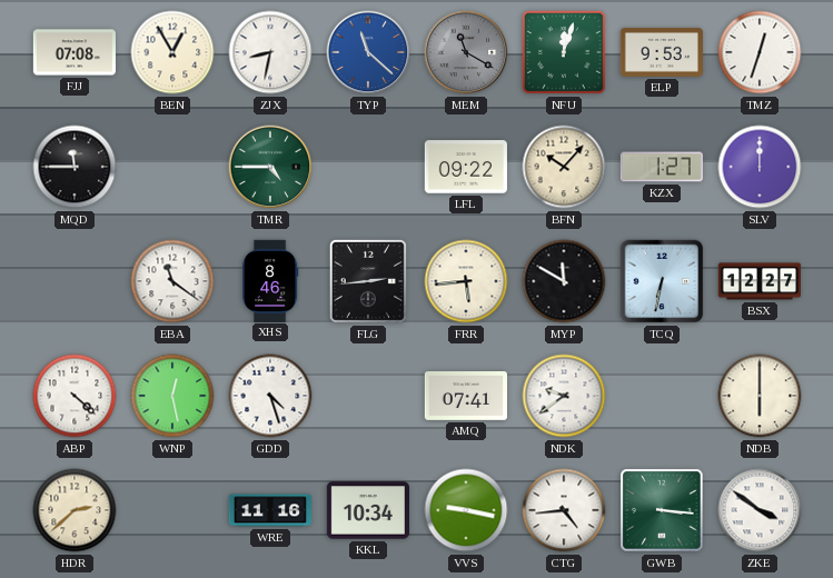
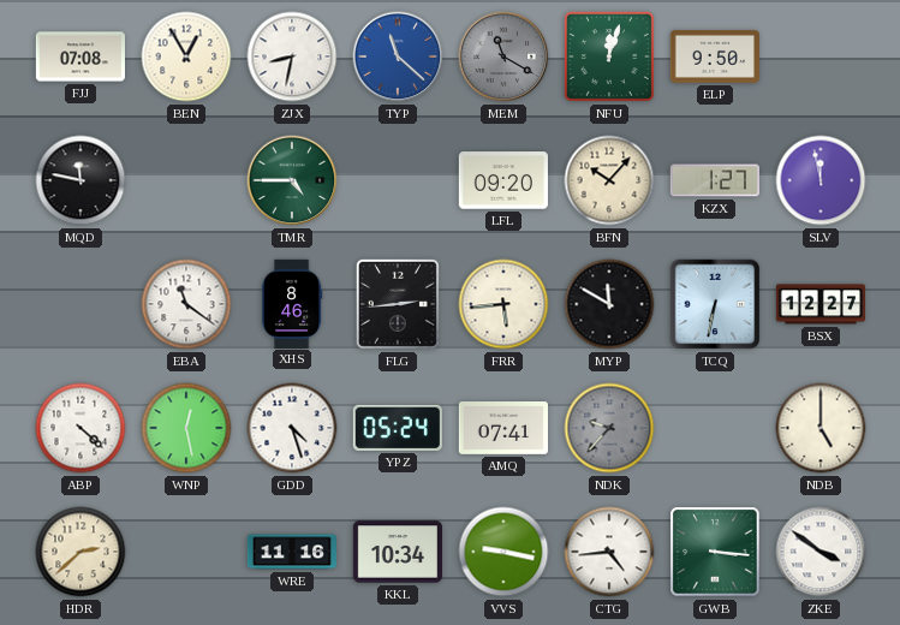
ELP: 9:53 -> 9:50
TMZ: 12:33 -> none
MQD: 11:45 -> 11:47
LFL: 09:22 -> 09:20
SLV: 12:00 -> 11:58
YPZ: none -> 05:24
NDK: 9:39 -> 9:37
NDK dial: white -> grey
NDB: 6:00 -> 5:00
